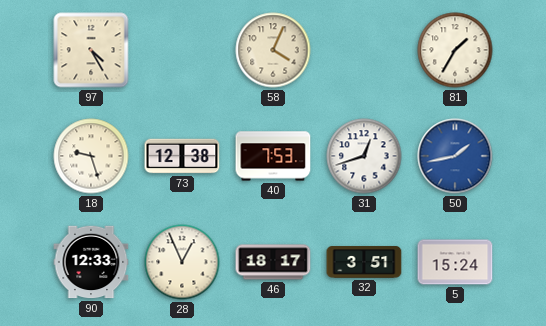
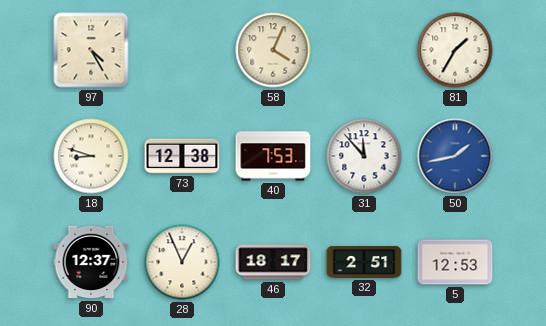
18: 9:27 -> 8:48
31: 12:42 -> 11:53
90: 12:33 -> 12:37
32: 3:51 -> 2:51
5: 15:24 -> 12:53
